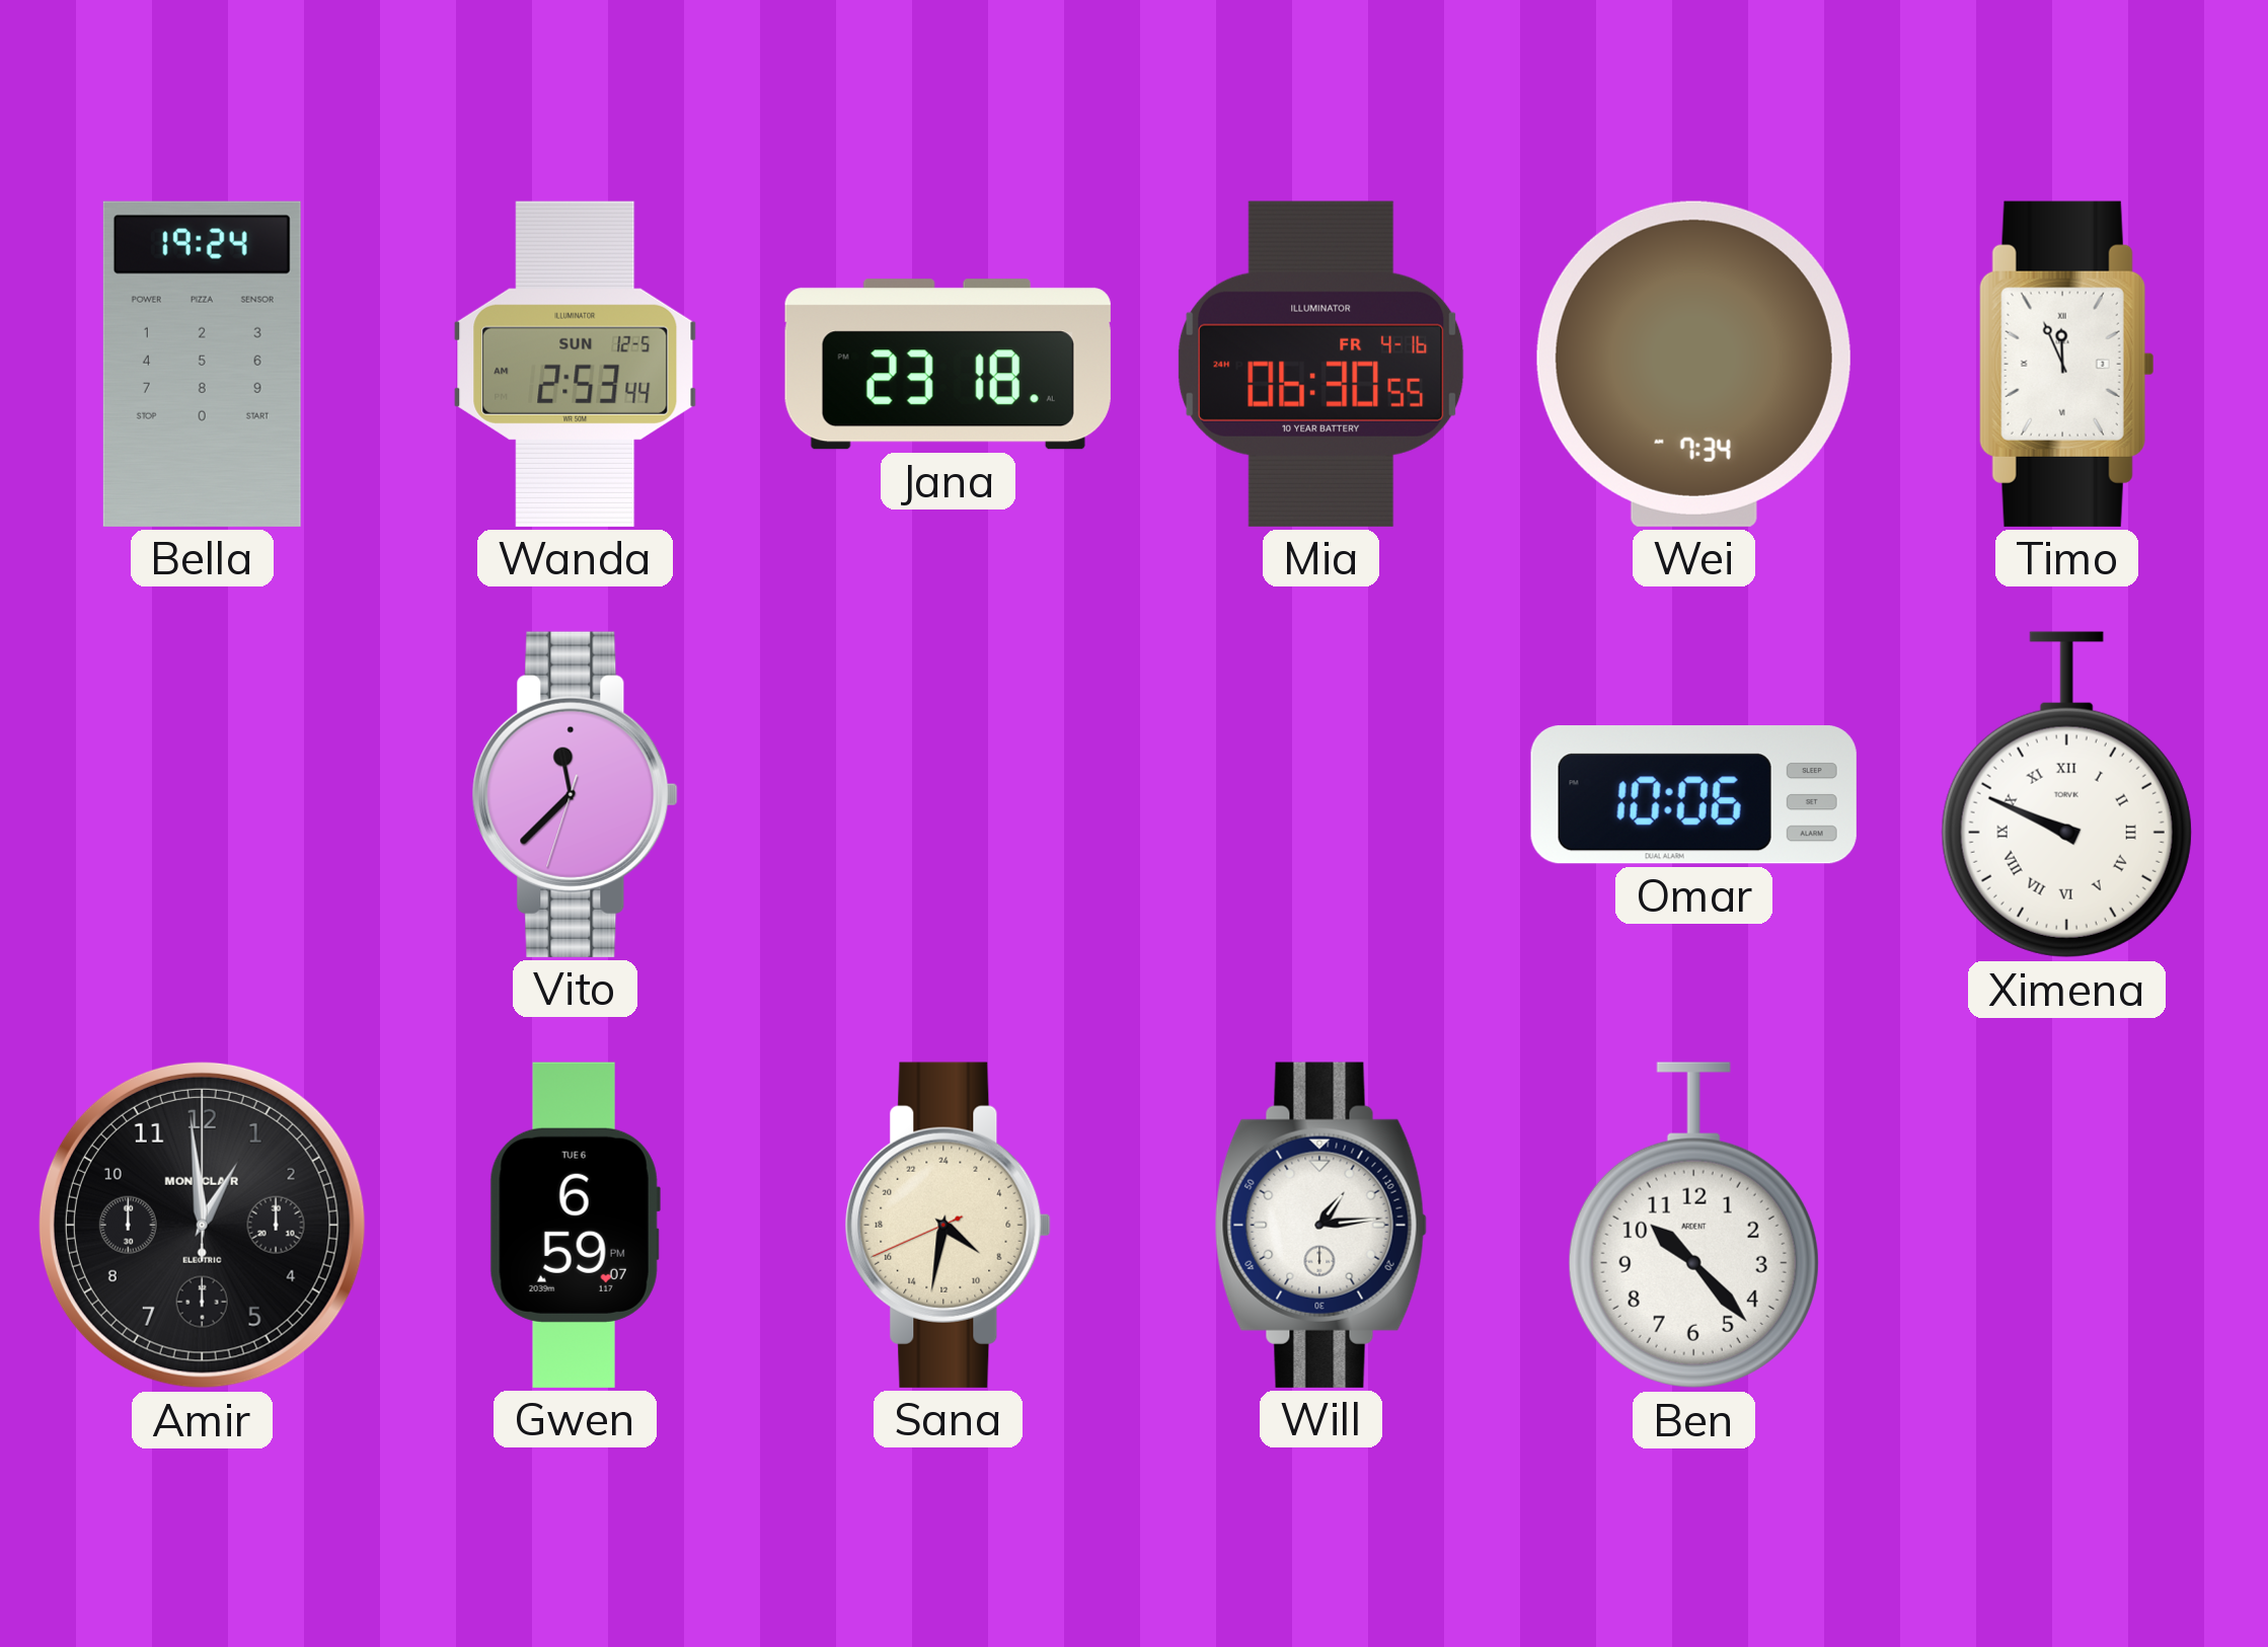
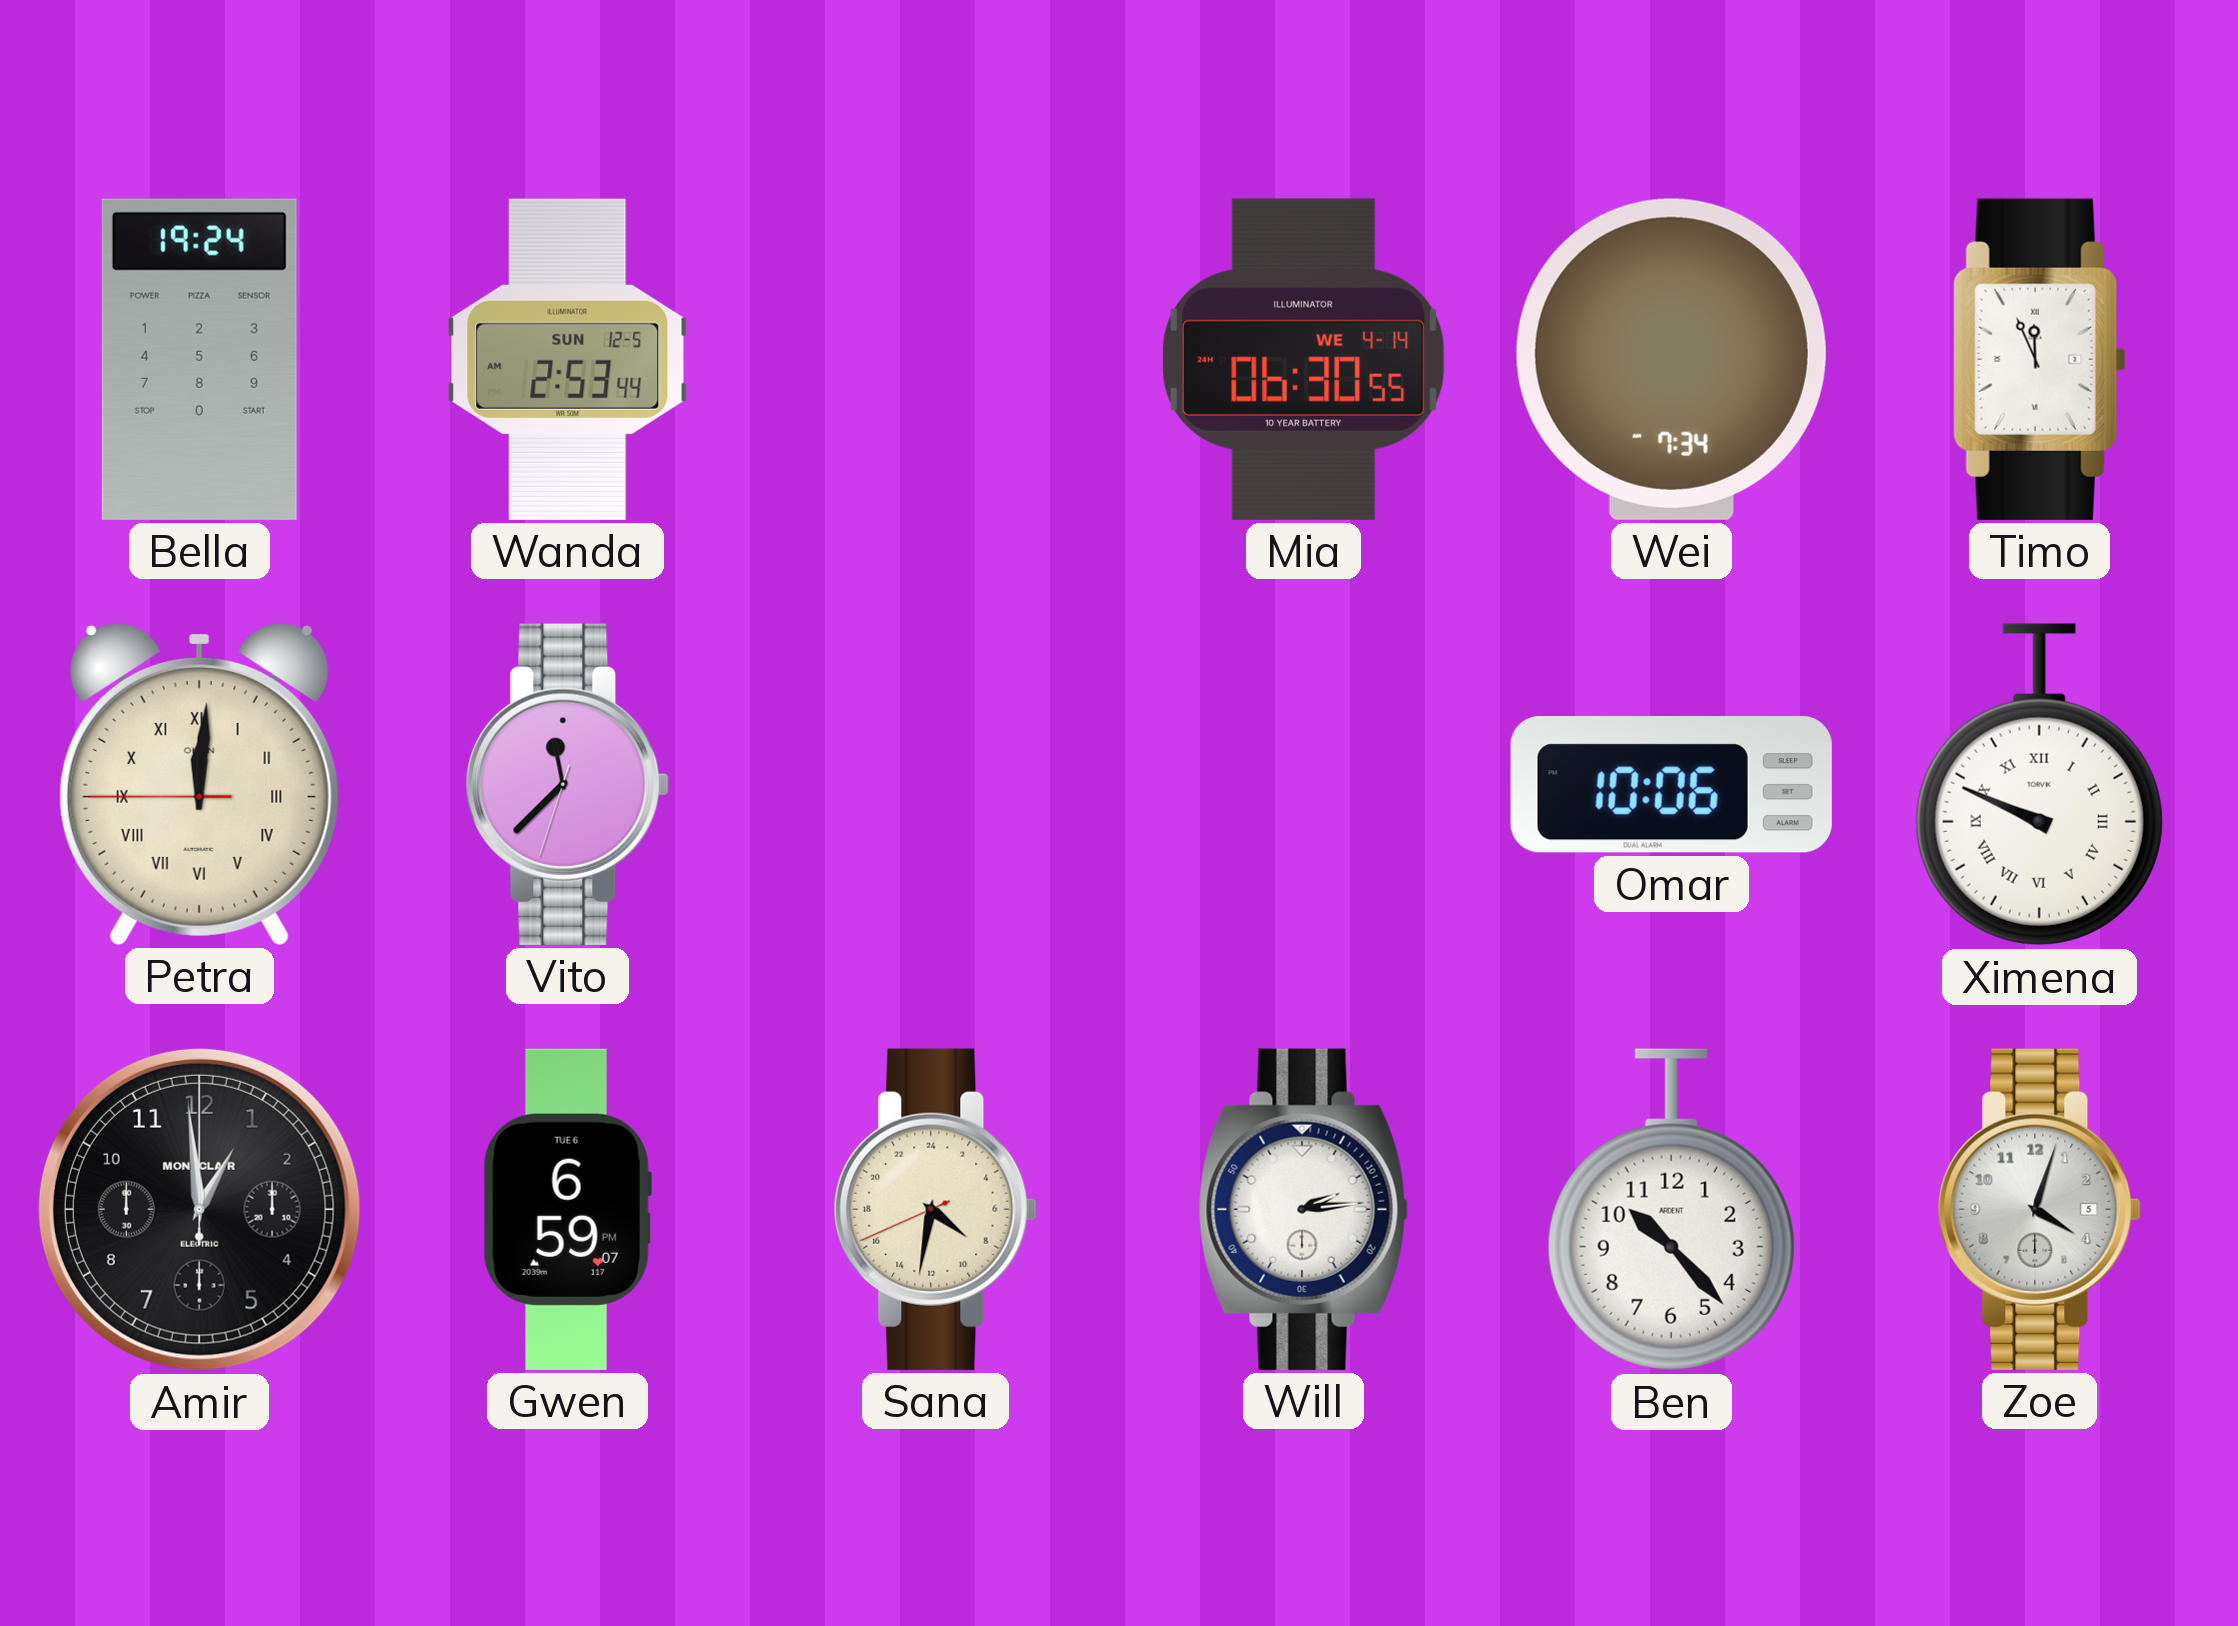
Jana: 23:18 -> none
Mia date: FR 4-16 -> WE 4-14
Petra: none -> 12:00
Will: 1:14 -> 2:14
Zoe: none -> 4:03
